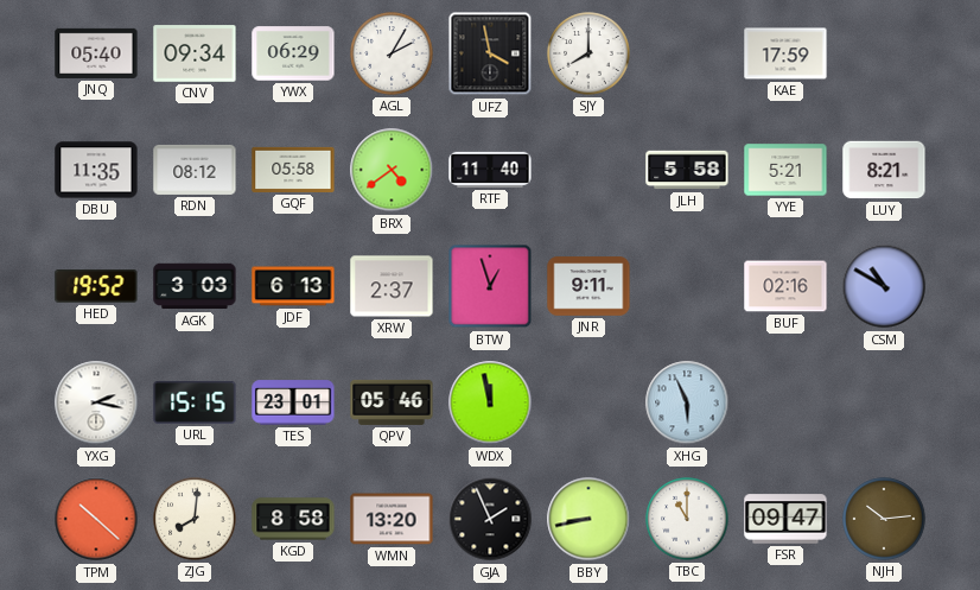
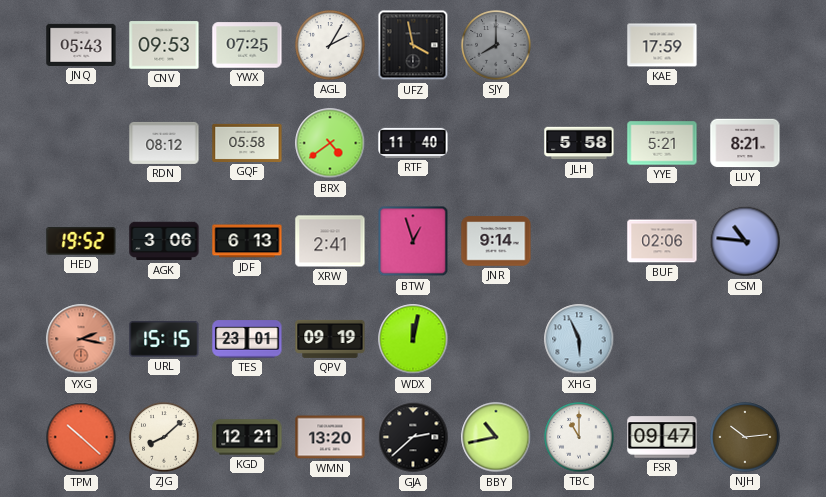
JNQ: 05:40 -> 05:43
CNV: 09:34 -> 09:53
YWX: 06:29 -> 07:25
SJY dial: white -> grey
DBU: 11:35 -> none
AGK: 3:03 -> 3:06
XRW: 2:37 -> 2:41
JNR: 9:11 -> 9:14
BUF: 02:16 -> 02:06
CSM: 10:50 -> 10:46
YXG dial: white -> salmon
QPV: 05:46 -> 09:19
WDX: 11:58 -> 12:02
ZJG: 8:01 -> 8:08
KGD: 8:58 -> 12:21
GJA: 1:56 -> 2:38
BBY: 8:43 -> 10:43
